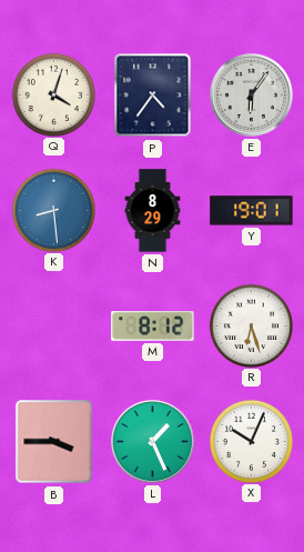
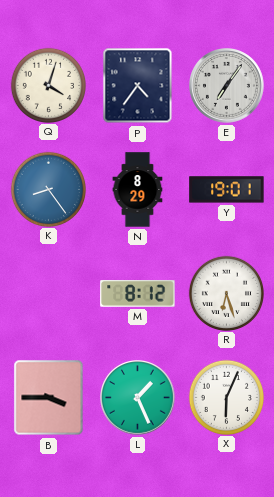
E: 6:06 -> 7:06
K: 8:29 -> 8:24
X: 10:04 -> 6:04
